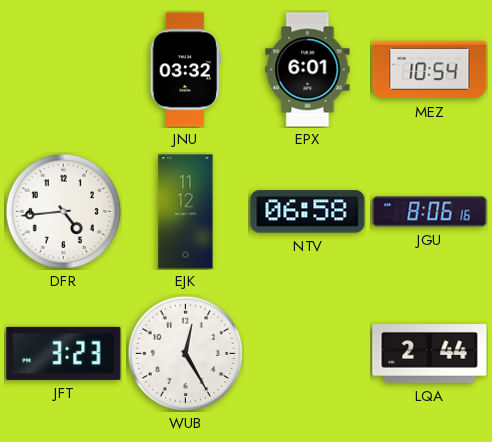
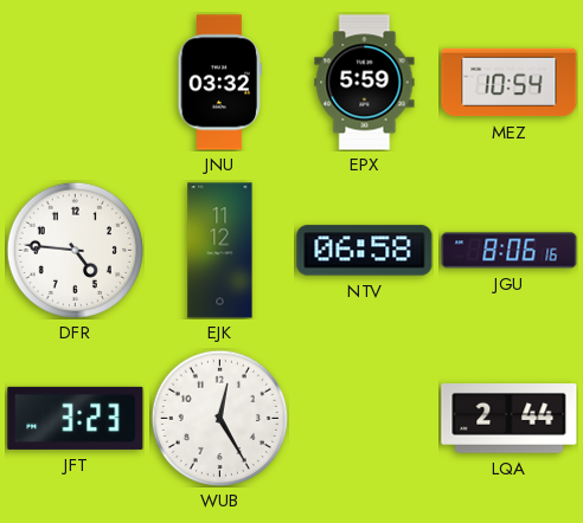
EPX: 6:01 -> 5:59
DFR: 4:44 -> 4:46
